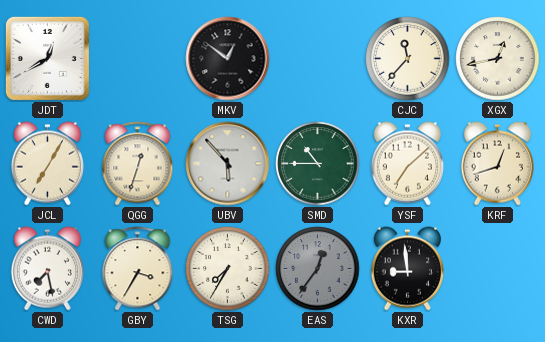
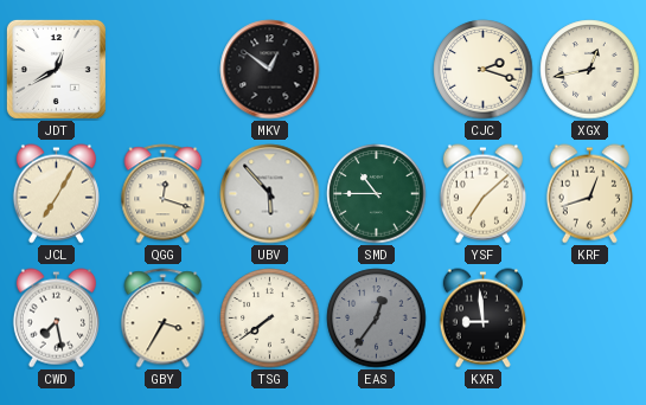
CJC: 11:37 -> 2:18
QGG: 12:33 -> 12:18
TSG: 7:35 -> 7:39
